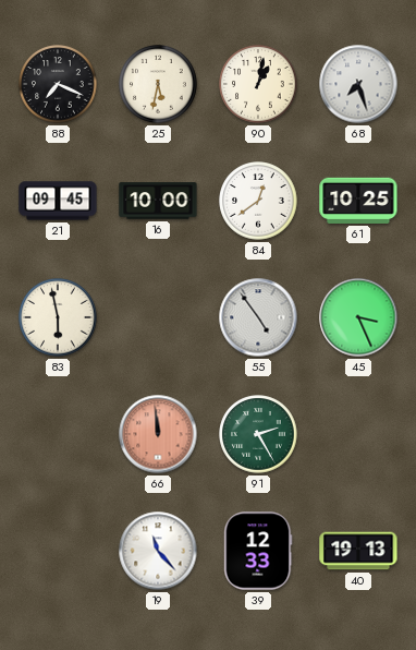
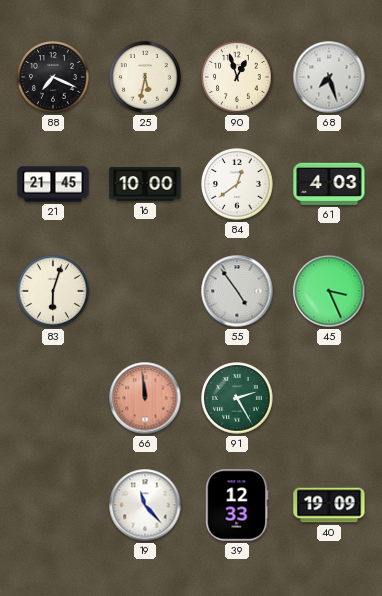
90: 1:02 -> 12:57
21: 09:45 -> 21:45
61: 10:25 -> 4:03
83: 5:58 -> 6:03
40: 19:13 -> 19:09
